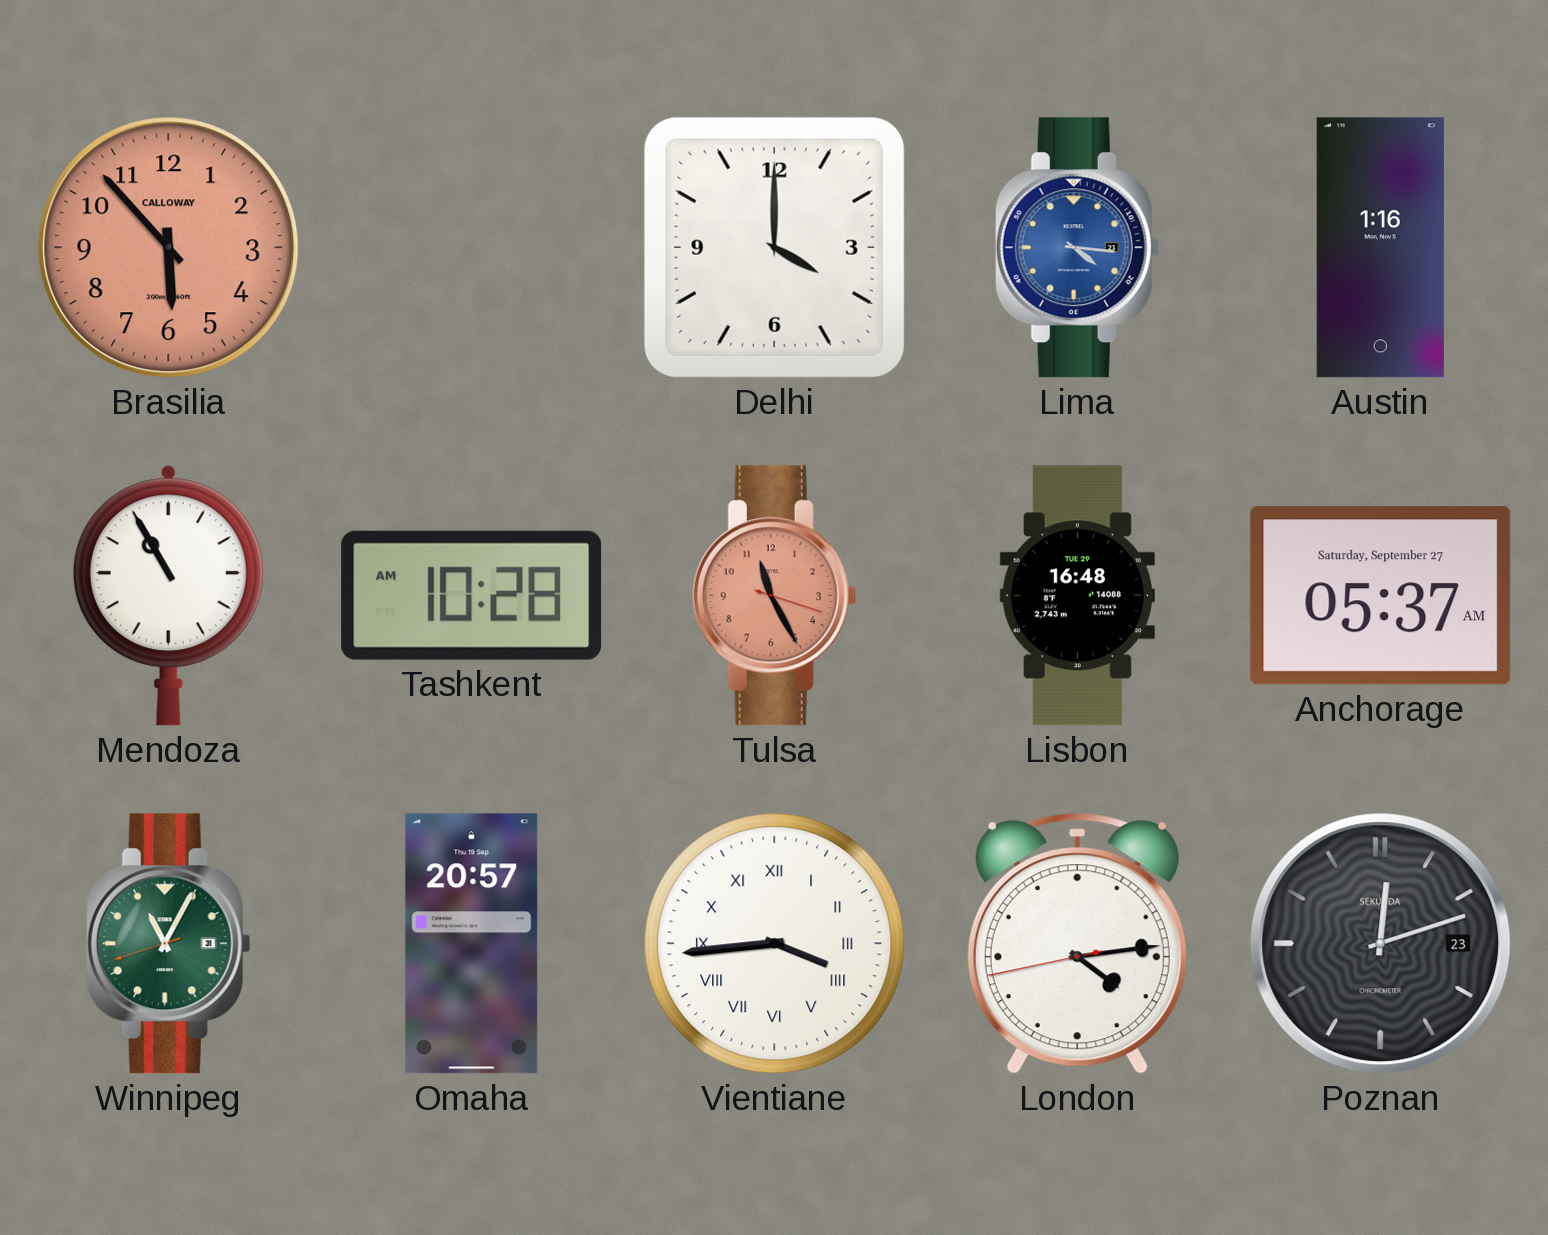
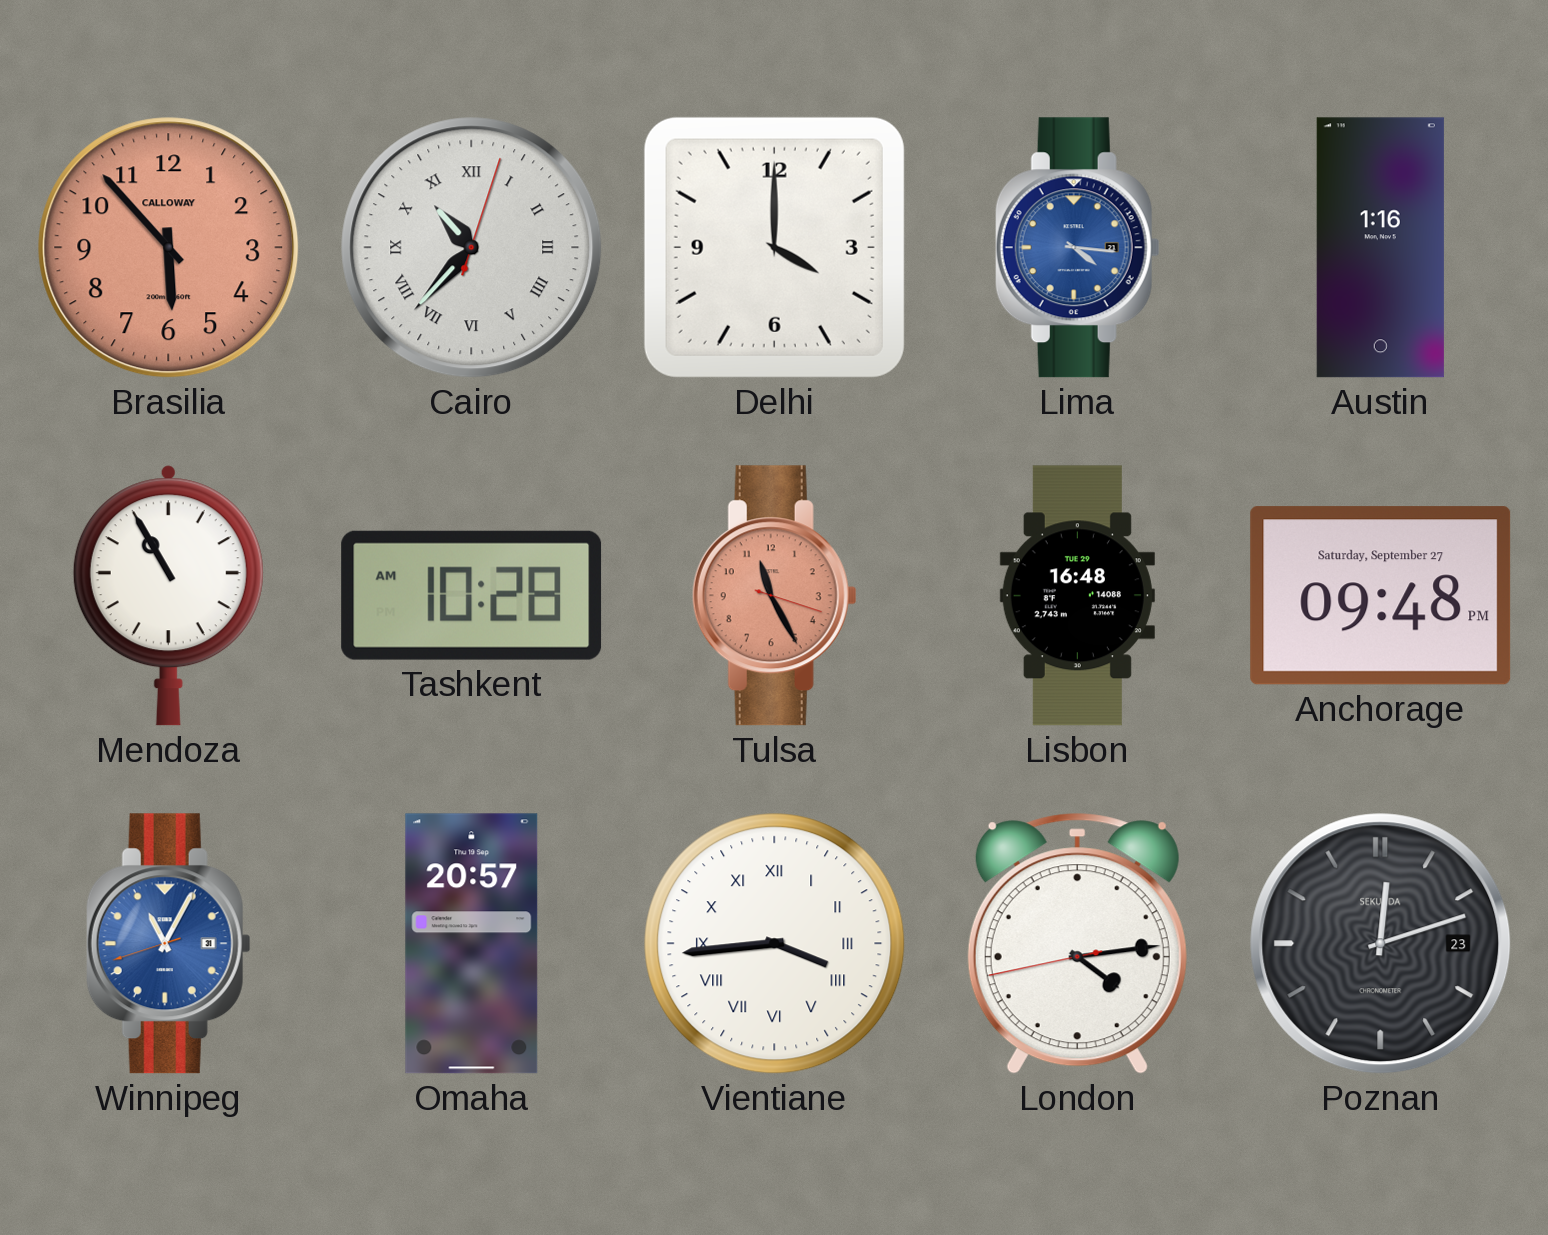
Cairo: none -> 10:37
Anchorage: 05:37 -> 09:48
Winnipeg dial: green -> blue
